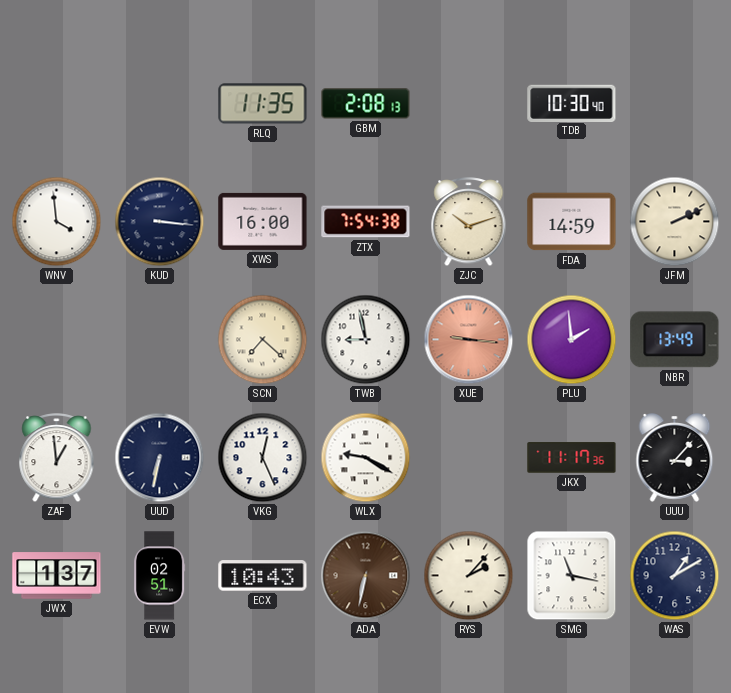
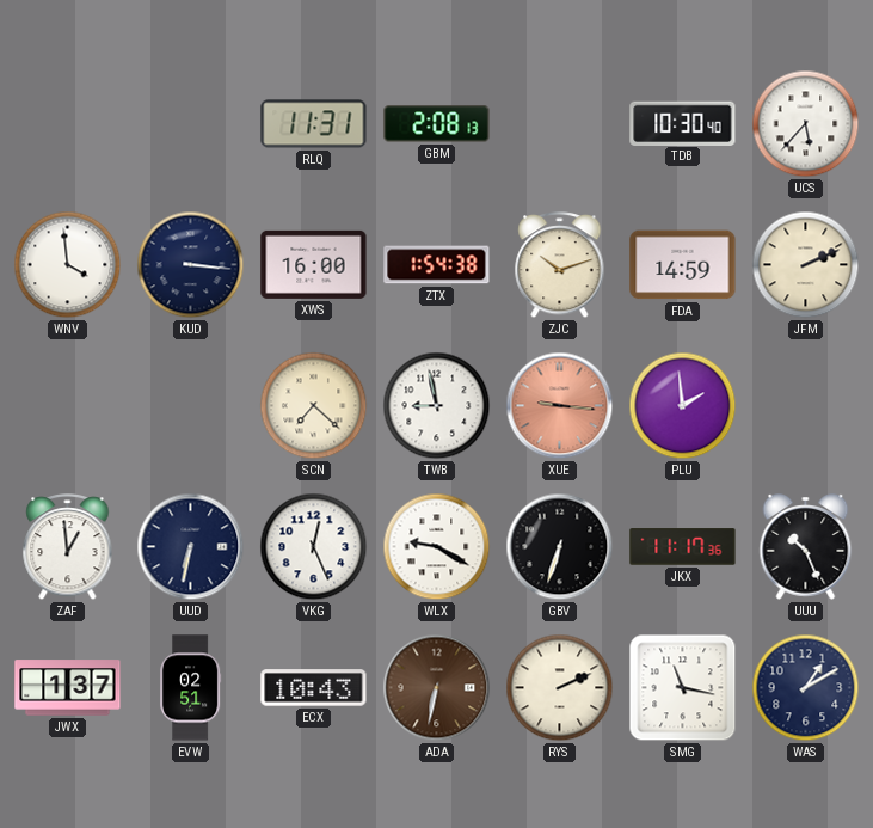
RLQ: 11:35 -> 11:31
UCS: none -> 5:37
ZTX: 7:54 -> 1:54
NBR: 13:49 -> none
GBV: none -> 6:33
UUU: 3:07 -> 10:26
RYS: 2:07 -> 2:11
